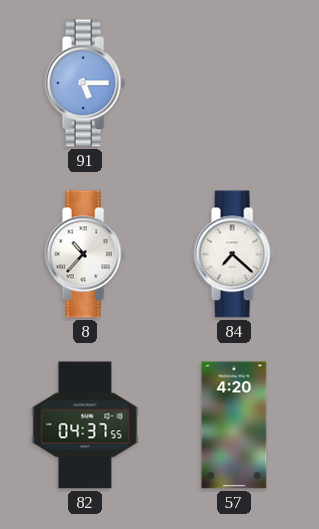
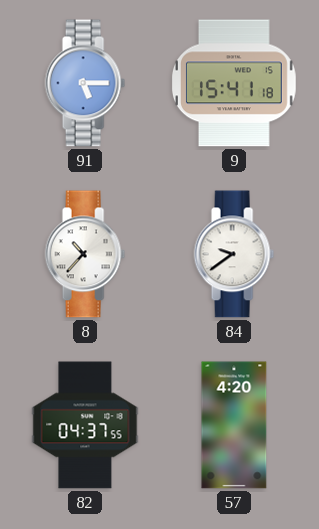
9: none -> 15:41
84: 7:22 -> 9:39
